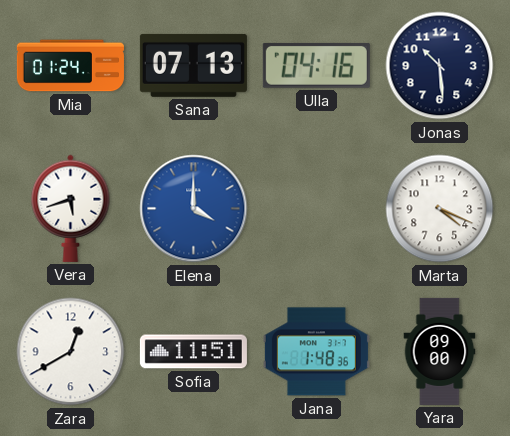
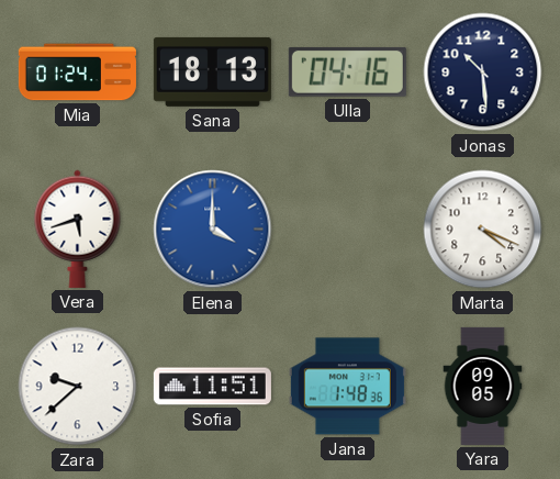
Sana: 07:13 -> 18:13
Zara: 12:40 -> 9:38
Yara: 09:00 -> 09:05
